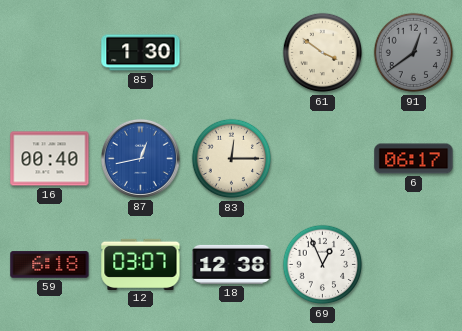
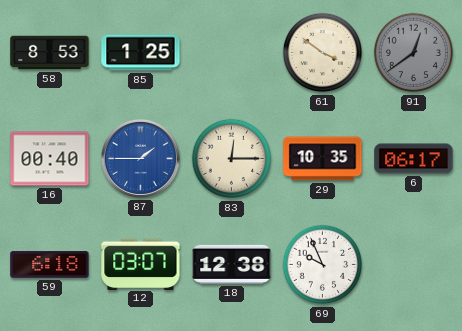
58: none -> 8:53
85: 1:30 -> 1:25
87: 12:43 -> 1:45
29: none -> 10:35
69: 12:56 -> 9:56
